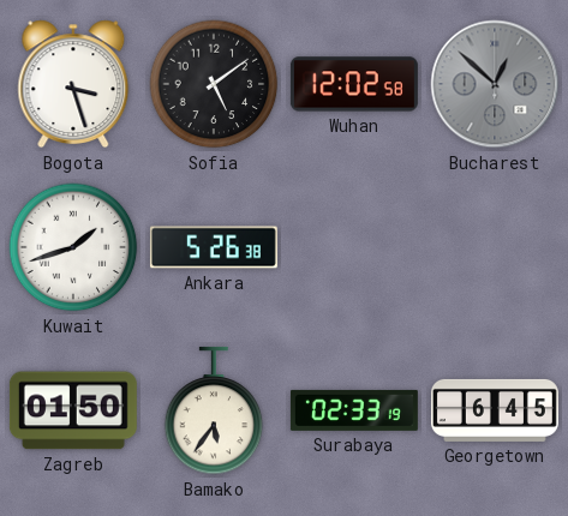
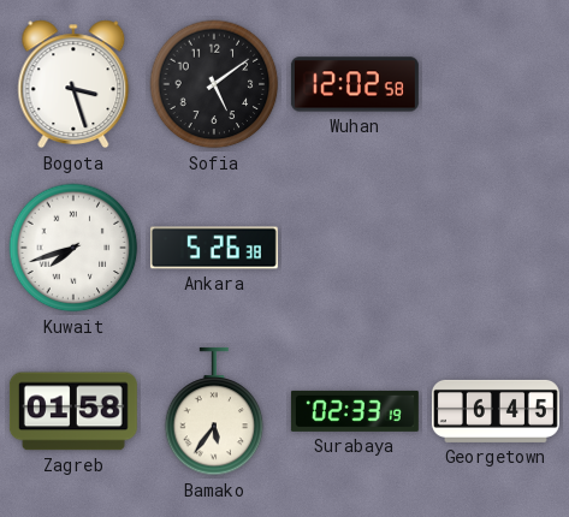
Bucharest: 12:52 -> none
Kuwait: 1:42 -> 7:42
Zagreb: 01:50 -> 01:58
